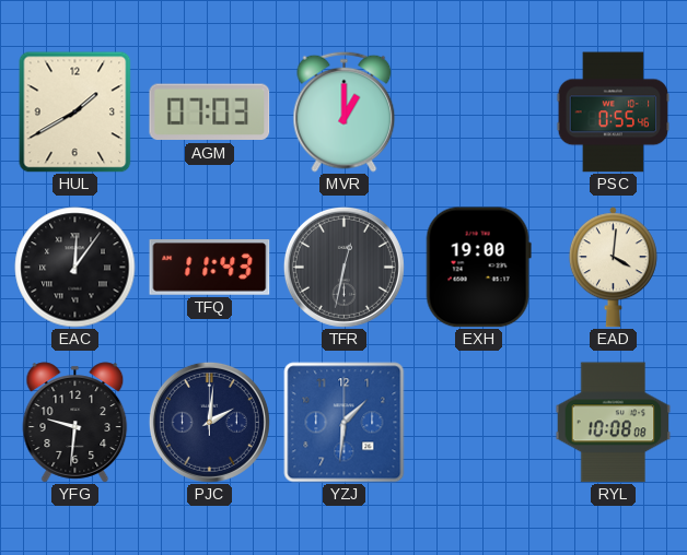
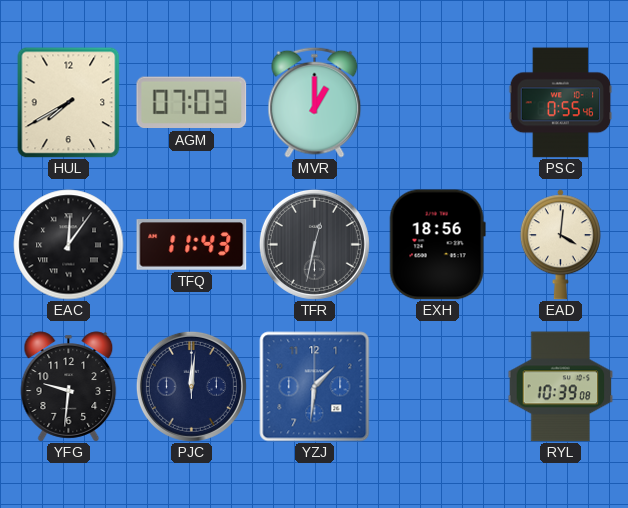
HUL: 1:40 -> 7:40
EXH: 19:00 -> 18:56
PJC: 2:01 -> 12:01
RYL: 10:08 -> 10:39
